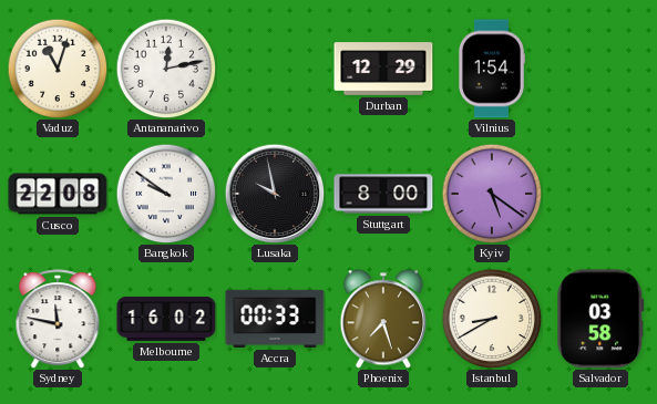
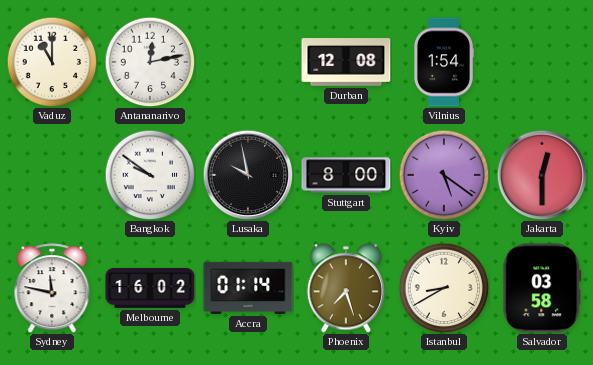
Vaduz: 11:03 -> 11:00
Durban: 12:29 -> 12:08
Cusco: 22:08 -> none
Jakarta: none -> 12:30
Accra: 00:33 -> 01:14
